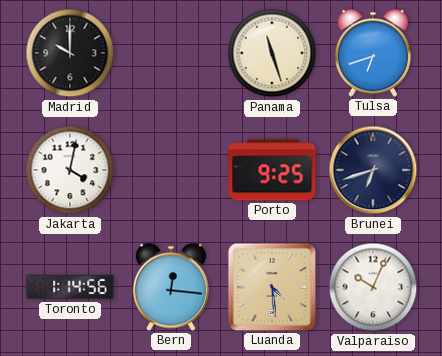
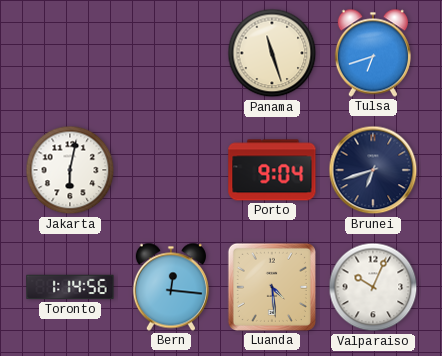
Madrid: 10:00 -> none
Jakarta: 4:02 -> 6:02
Porto: 9:25 -> 9:04
